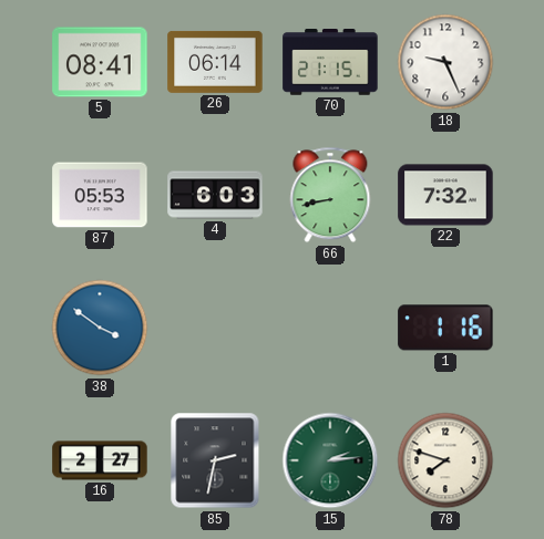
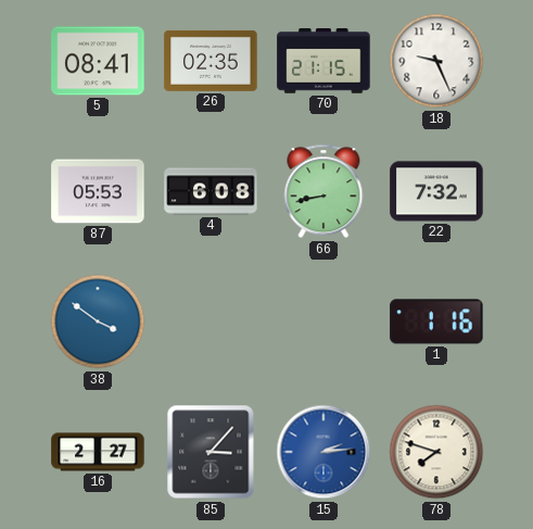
26: 06:14 -> 02:35
4: 6:03 -> 6:08
85: 2:32 -> 3:07
15 dial: green -> blue
